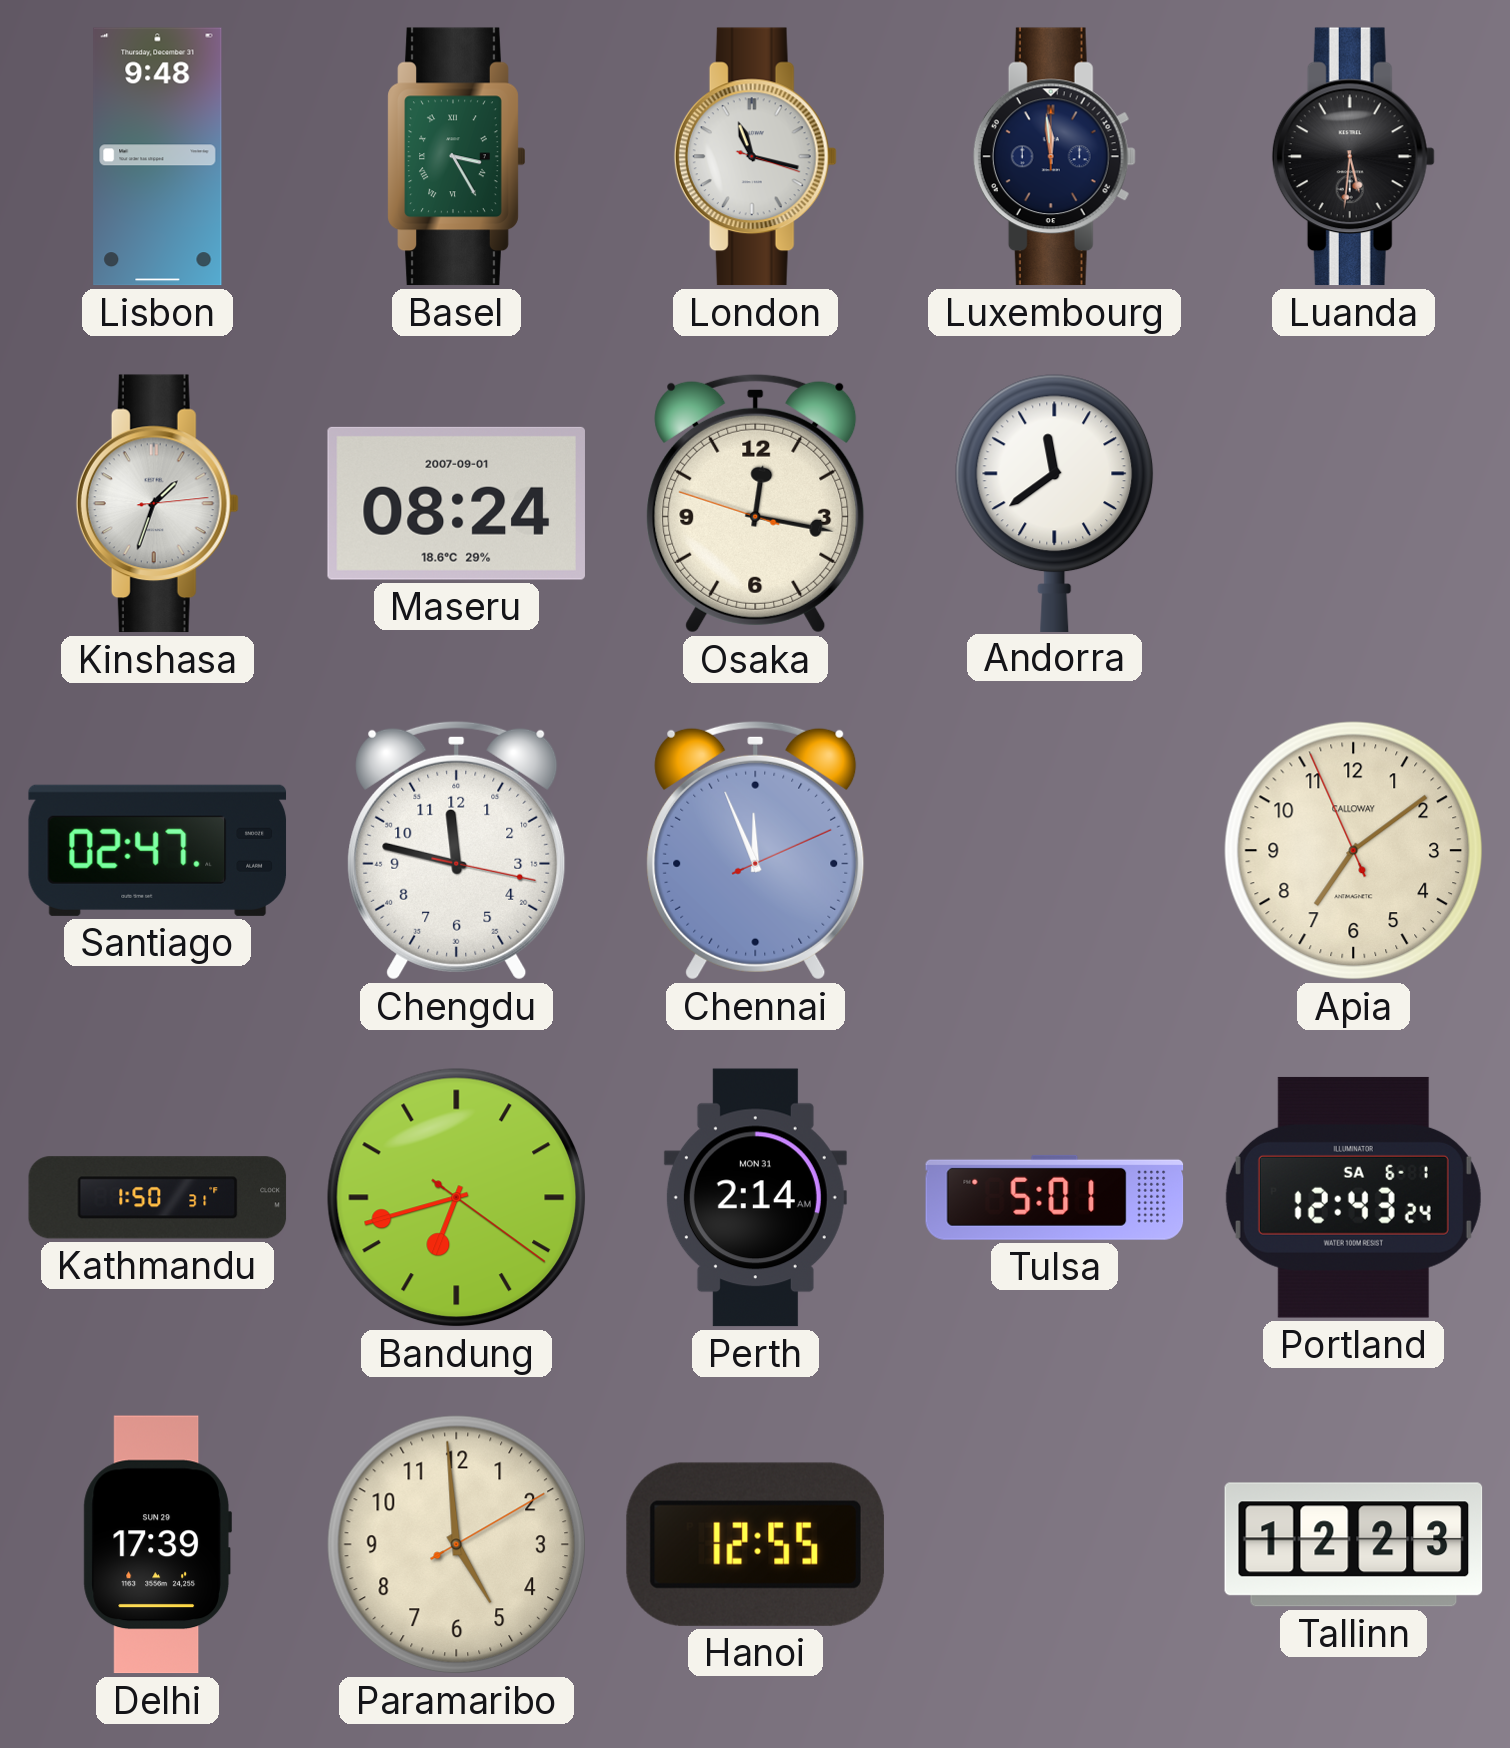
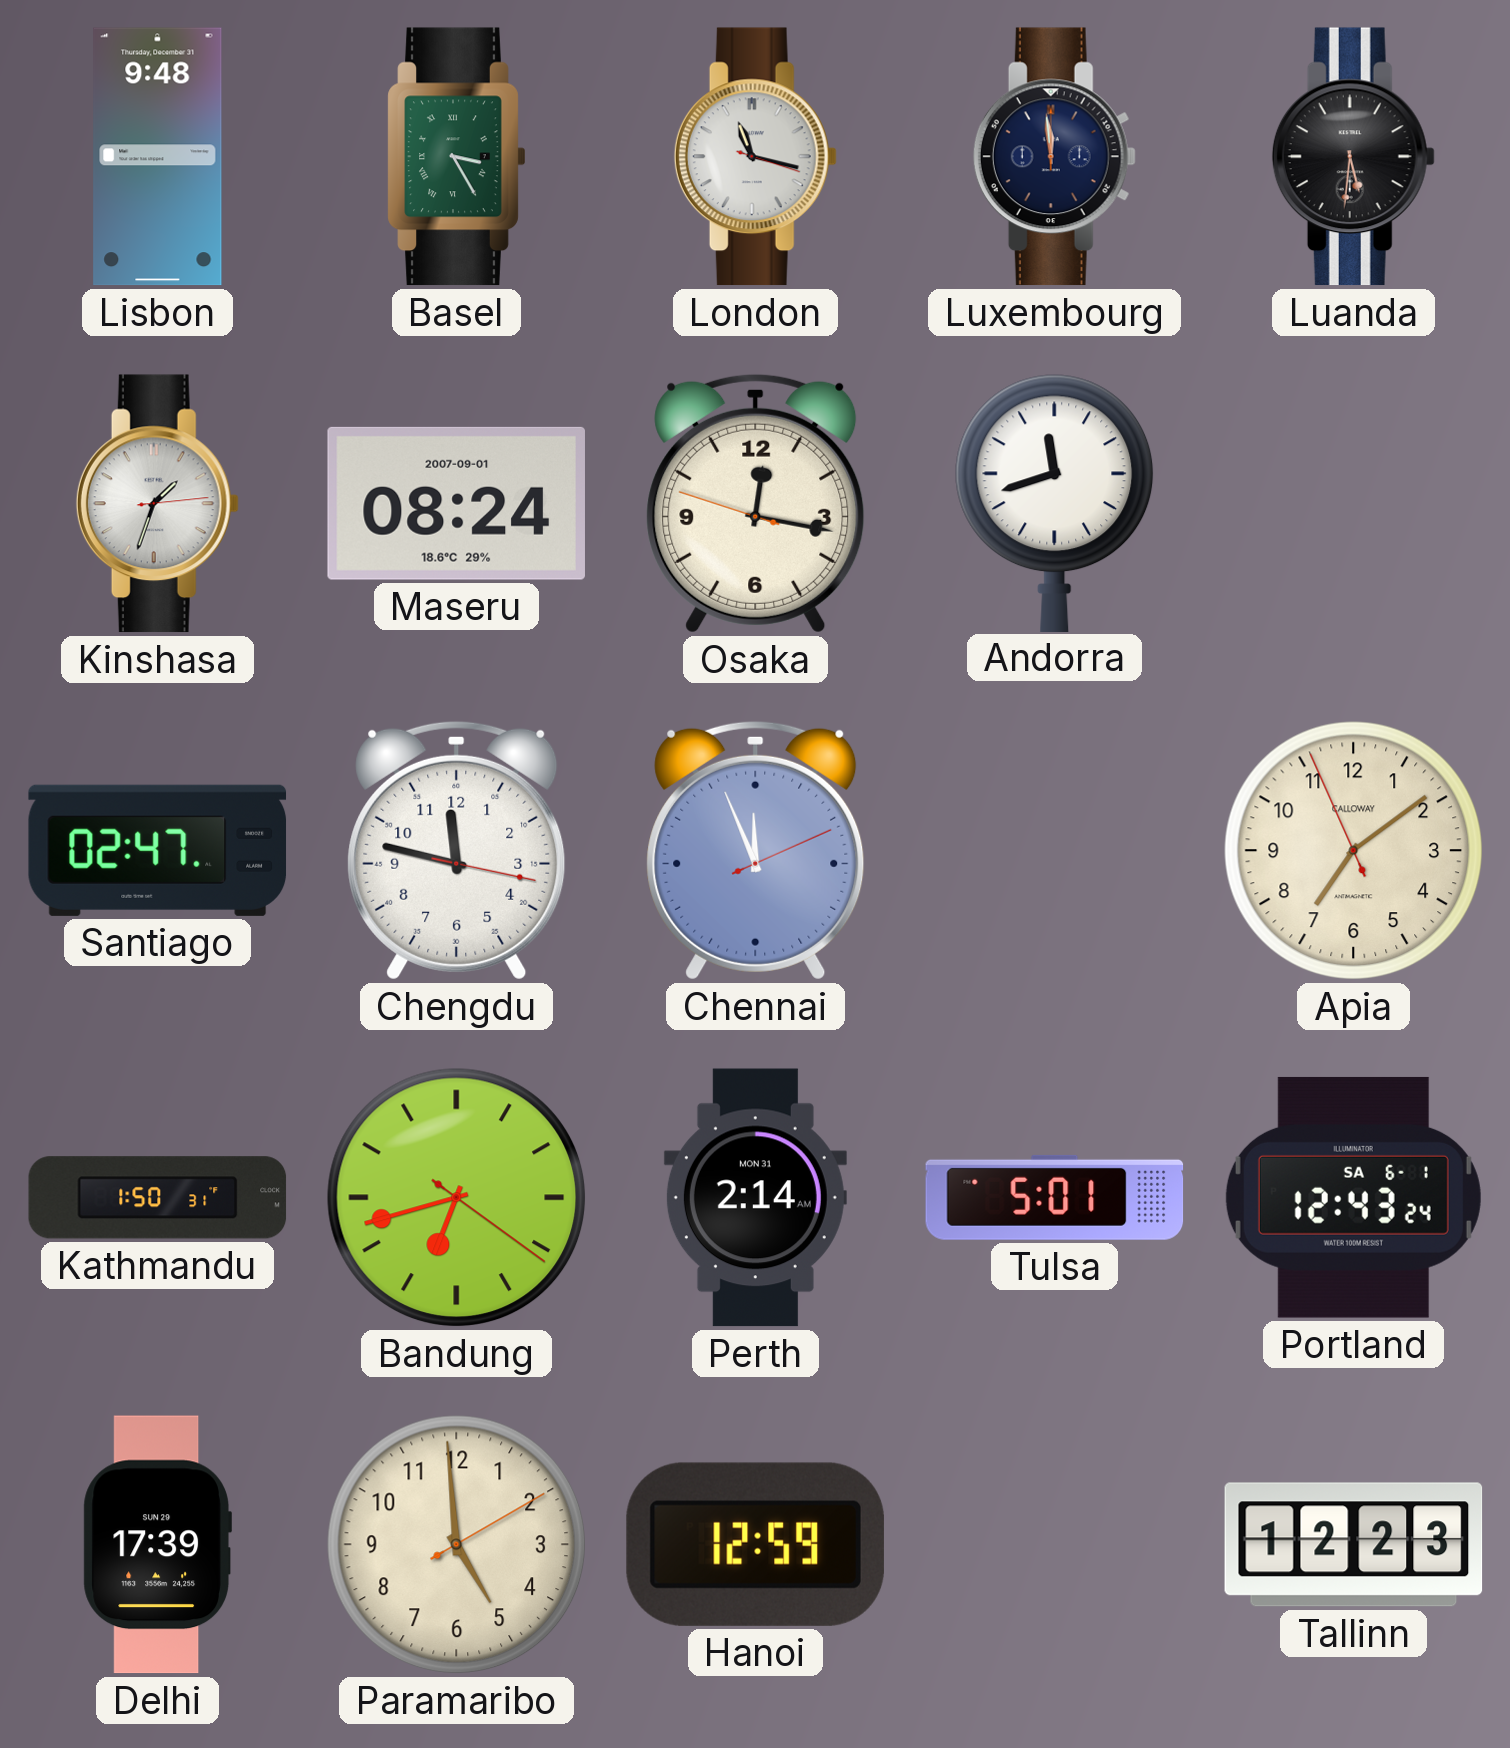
Andorra: 11:39 -> 11:42
Hanoi: 12:55 -> 12:59
